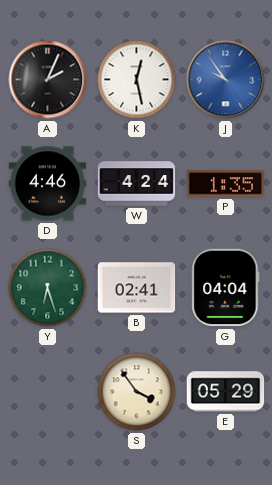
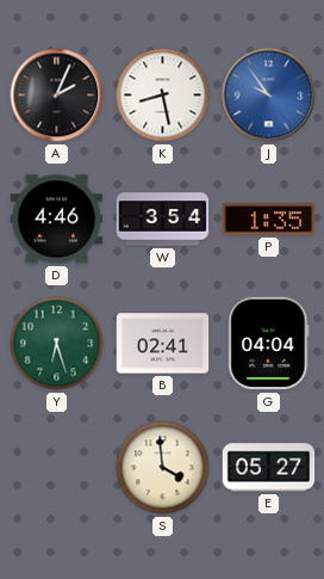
K: 12:28 -> 8:28
W: 4:24 -> 3:54
S: 3:54 -> 3:59
E: 05:29 -> 05:27
